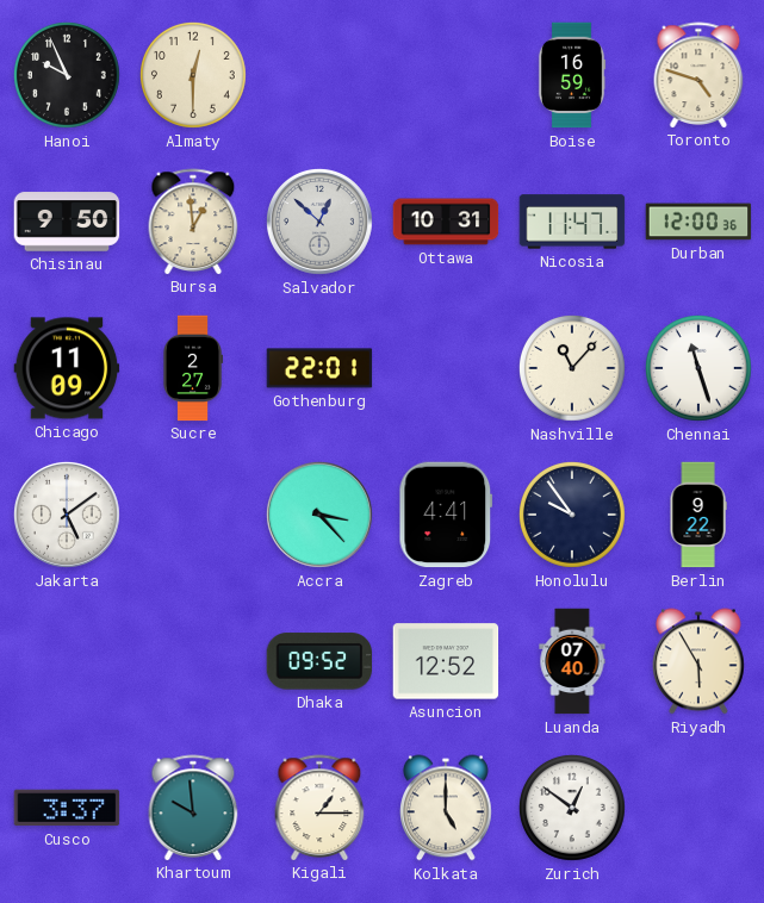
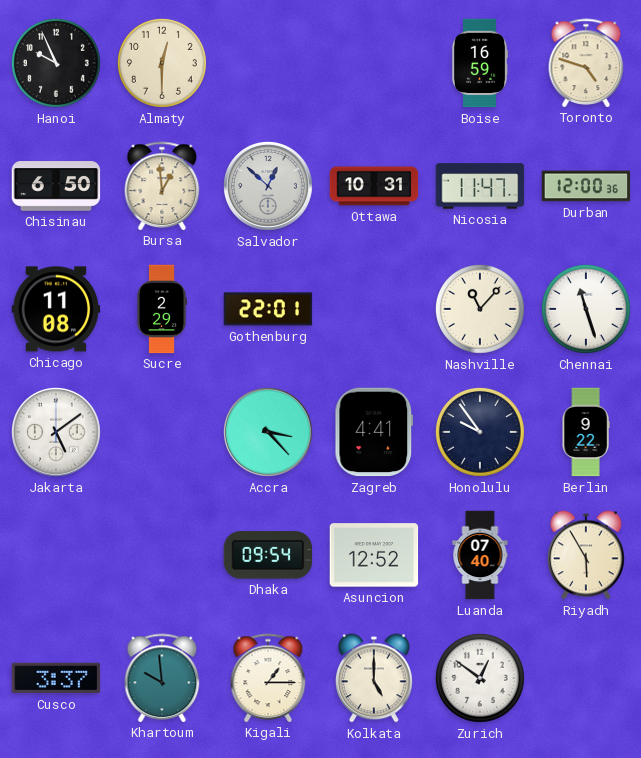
Chisinau: 9:50 -> 6:50
Chicago: 11:09 -> 11:08
Sucre: 2:27 -> 2:29
Dhaka: 09:52 -> 09:54
